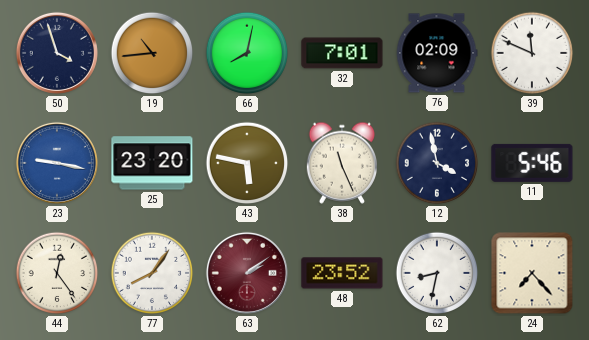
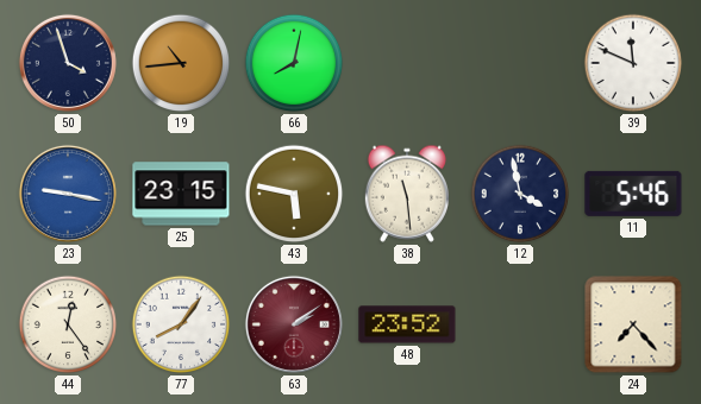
32: 7:01 -> none
76: 02:09 -> none
25: 23:20 -> 23:15
38: 11:26 -> 11:29
62: 8:32 -> none
